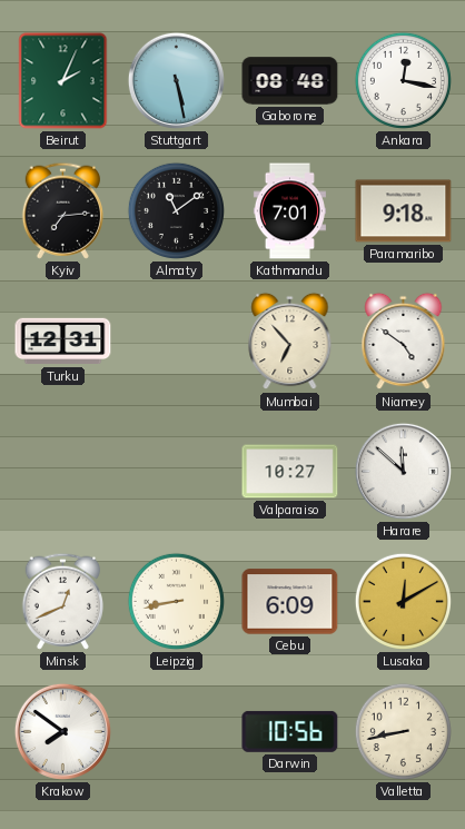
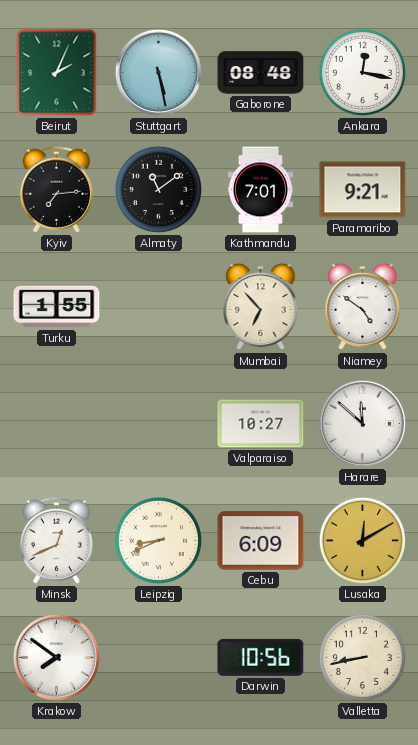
Paramaribo: 9:18 -> 9:21
Turku: 12:31 -> 1:55
Leipzig: 8:43 -> 8:41
